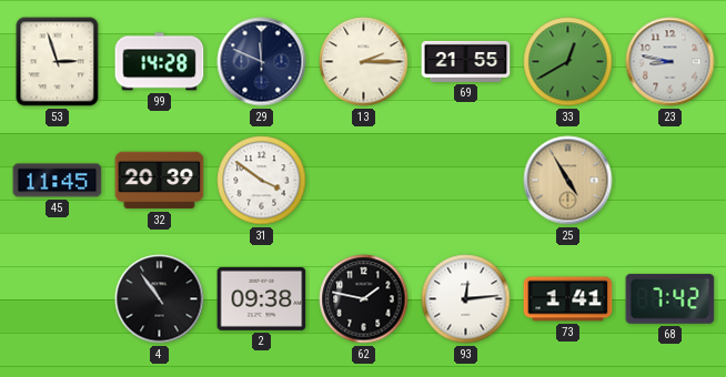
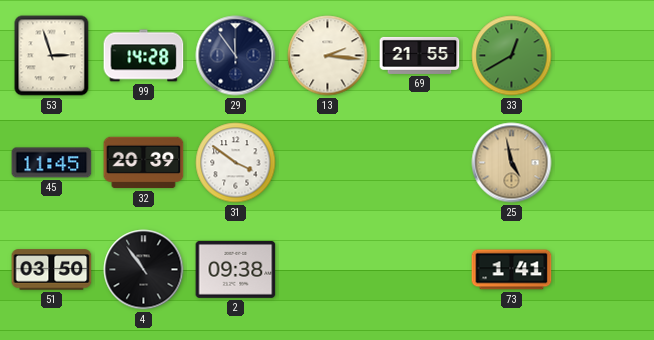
29: 11:49 -> 11:54
13: 2:15 -> 2:16
23: 8:47 -> none
25: 4:55 -> 4:58
51: none -> 03:50
62: 1:47 -> none
93: 12:14 -> none
68: 7:42 -> none
